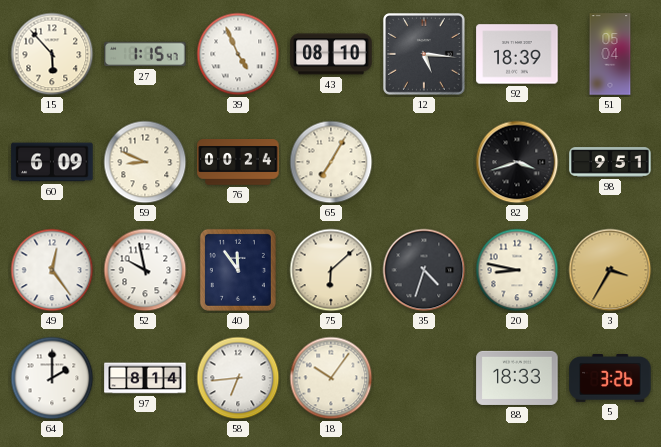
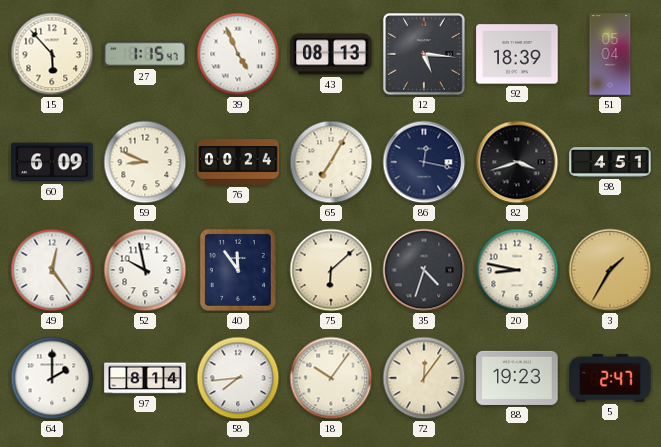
43: 08:10 -> 08:13
86: none -> 12:17
98: 9:51 -> 4:51
3: 3:35 -> 1:35
58: 6:44 -> 7:44
72: none -> 12:06
88: 18:33 -> 19:23
5: 3:26 -> 2:47
